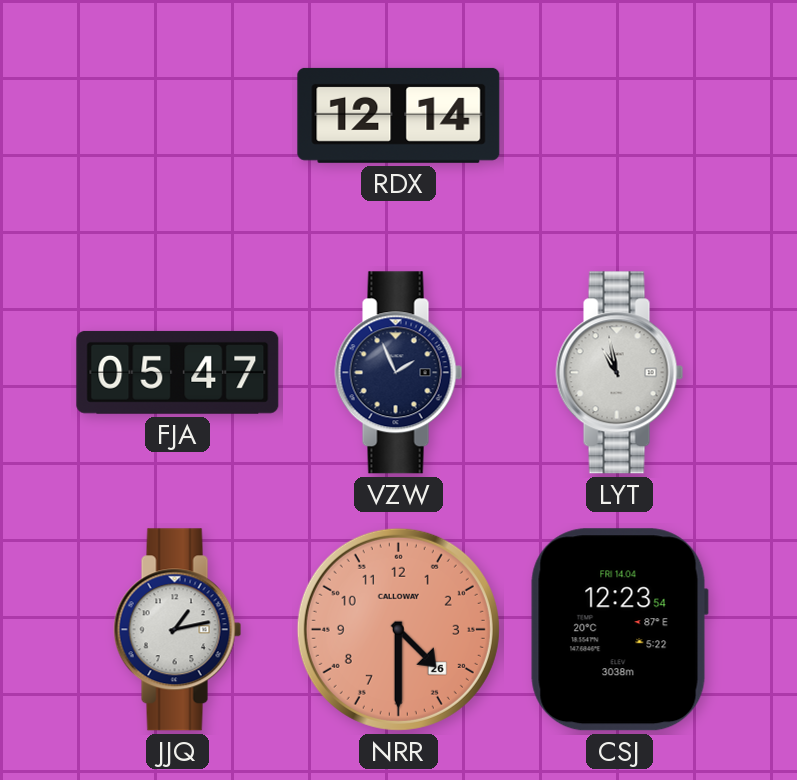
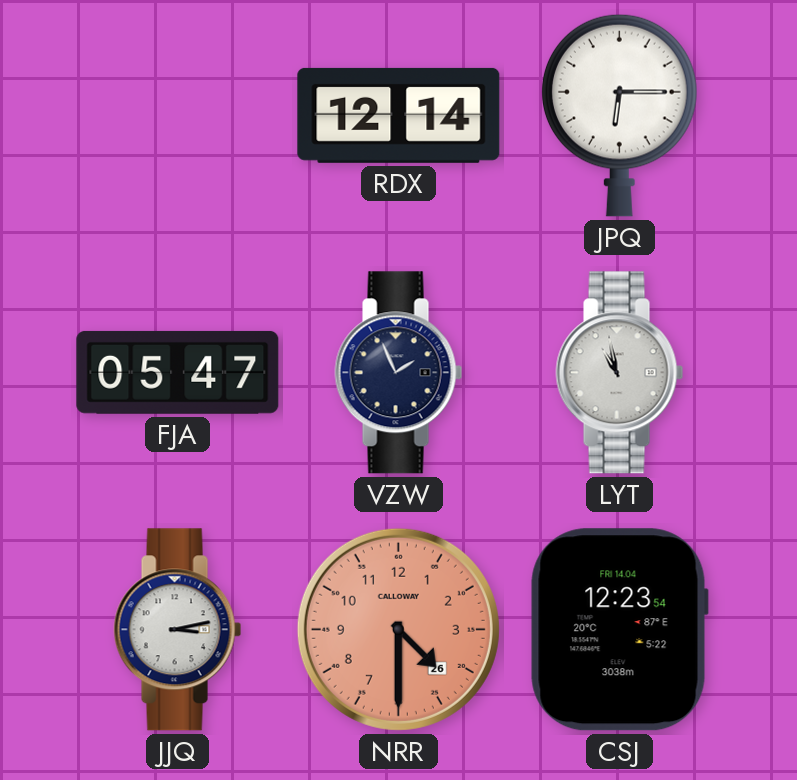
JPQ: none -> 6:15
JJQ: 1:13 -> 3:13
